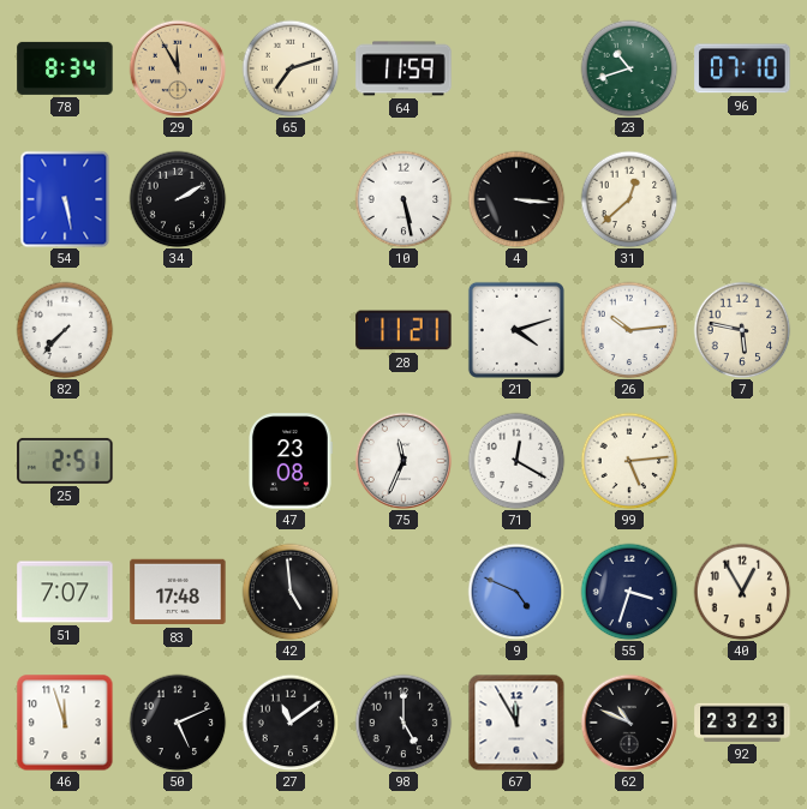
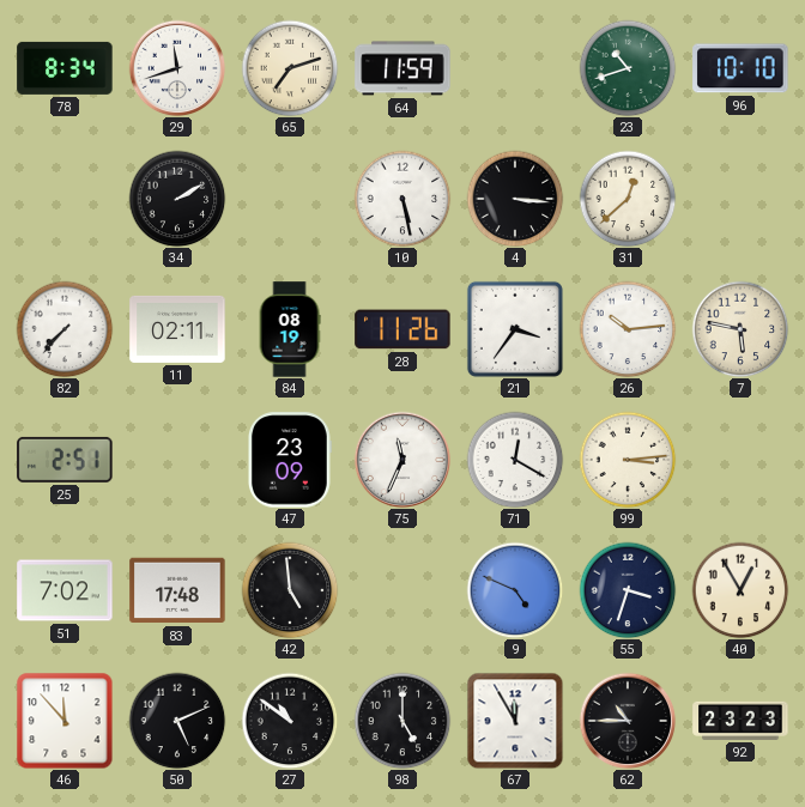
29: 11:55 -> 11:42
29 dial: champagne -> white
96: 07:10 -> 10:10
54: 5:28 -> none
11: none -> 02:11
84: none -> 08:19
28: 11:21 -> 11:26
21: 4:12 -> 3:36
47: 23:08 -> 23:09
99: 5:14 -> 3:14
51: 7:07 -> 7:02
46: 11:57 -> 11:53
27: 11:09 -> 10:51
62: 10:49 -> 10:45
